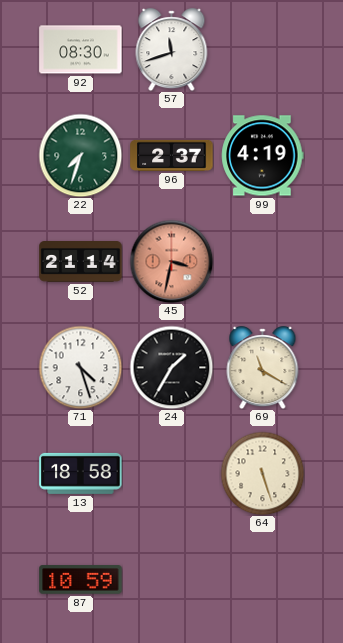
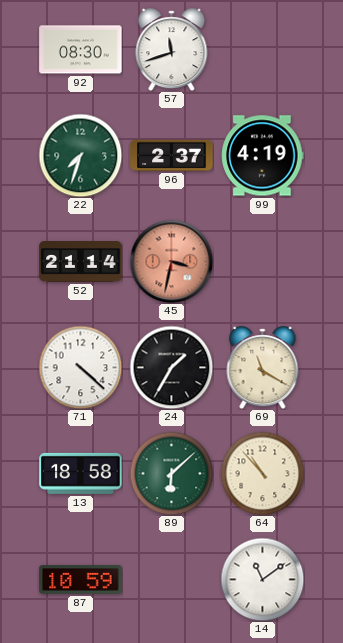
71: 4:27 -> 4:22
89: none -> 6:08
64: 5:27 -> 10:53
14: none -> 11:09
